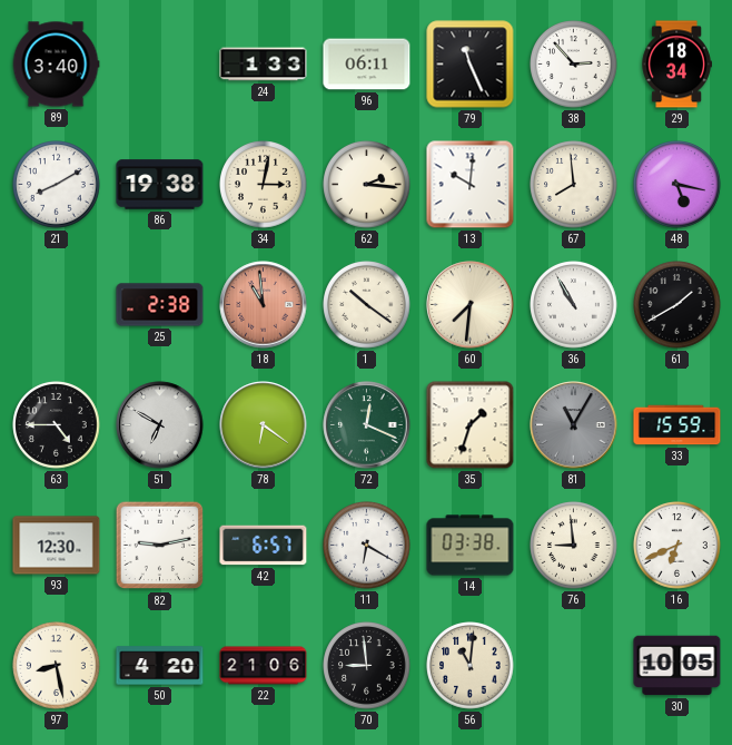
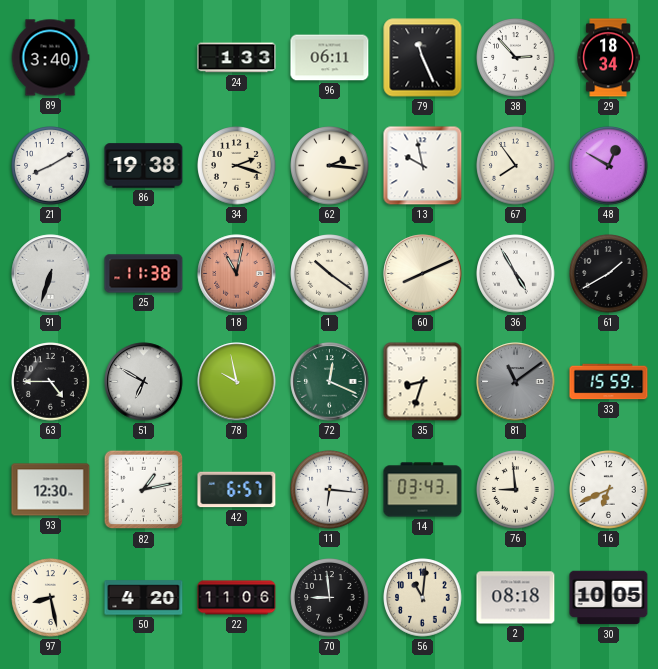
34: 3:02 -> 2:18
13: 10:01 -> 9:58
67: 7:59 -> 7:54
48: 5:17 -> 12:50
91: none -> 6:33
25: 2:38 -> 11:38
18: 10:59 -> 11:02
60: 7:31 -> 8:11
36: 10:55 -> 4:55
78: 6:21 -> 9:58
35: 1:33 -> 8:33
81: 11:05 -> 11:09
82: 9:13 -> 1:13
11: 6:20 -> 6:16
14: 03:38 -> 03:43
22: 21:06 -> 11:06
2: none -> 08:18
